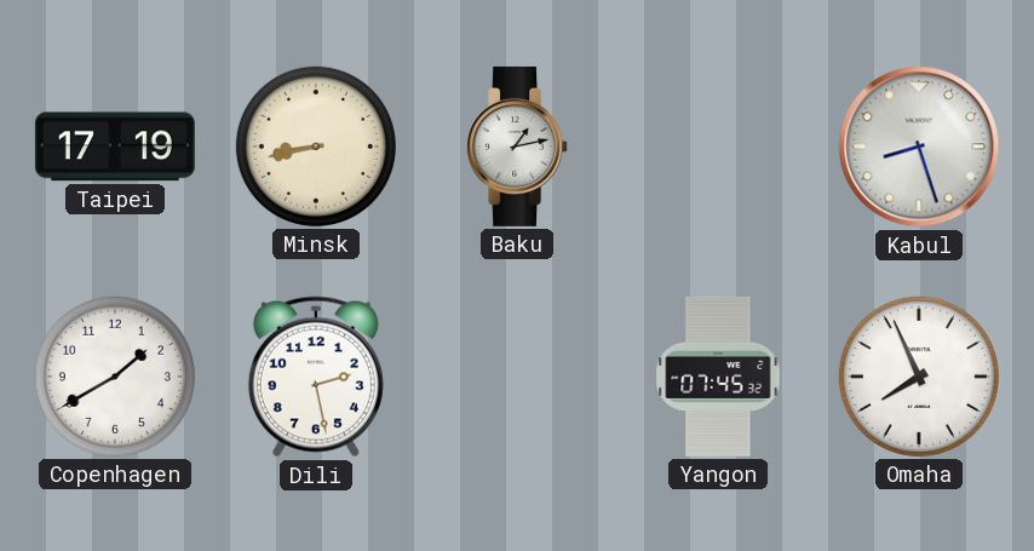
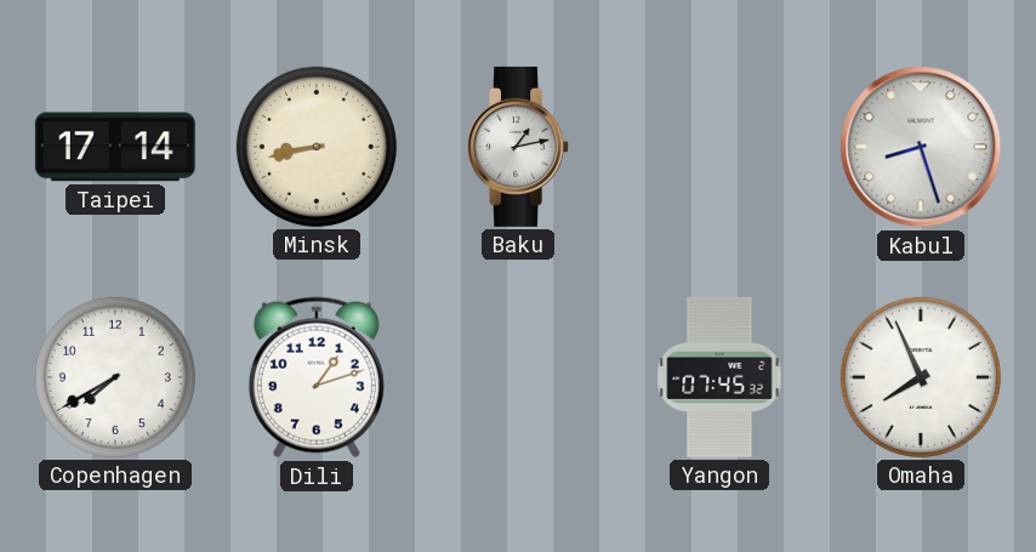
Taipei: 17:19 -> 17:14
Copenhagen: 1:40 -> 7:40
Dili: 2:28 -> 1:12
